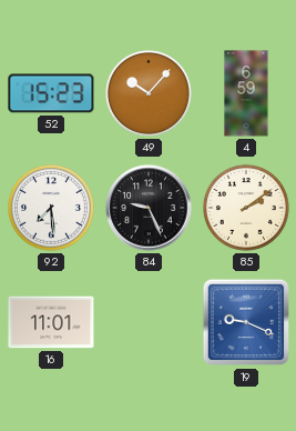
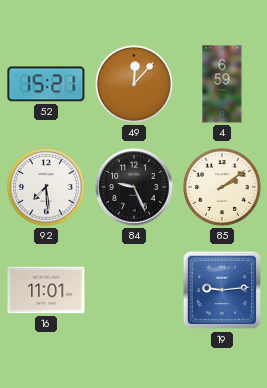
52: 15:23 -> 15:21
49: 10:07 -> 12:07
19: 9:19 -> 9:14
